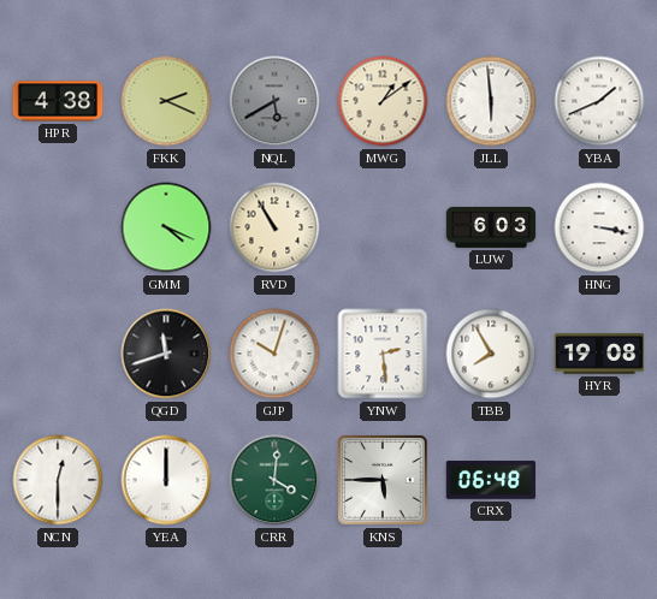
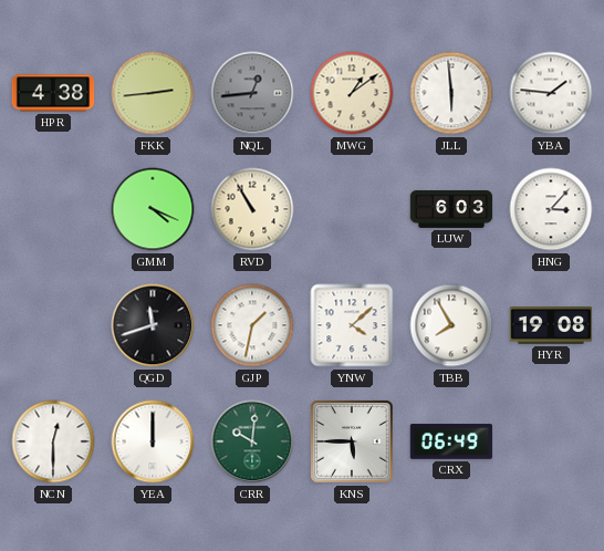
FKK: 2:19 -> 2:44
NQL: 5:40 -> 12:44
YBA: 1:41 -> 1:46
HNG: 3:17 -> 3:07
GJP: 10:03 -> 1:32
YNW: 2:29 -> 4:08
CRR: 4:01 -> 10:01
CRX: 06:48 -> 06:49
